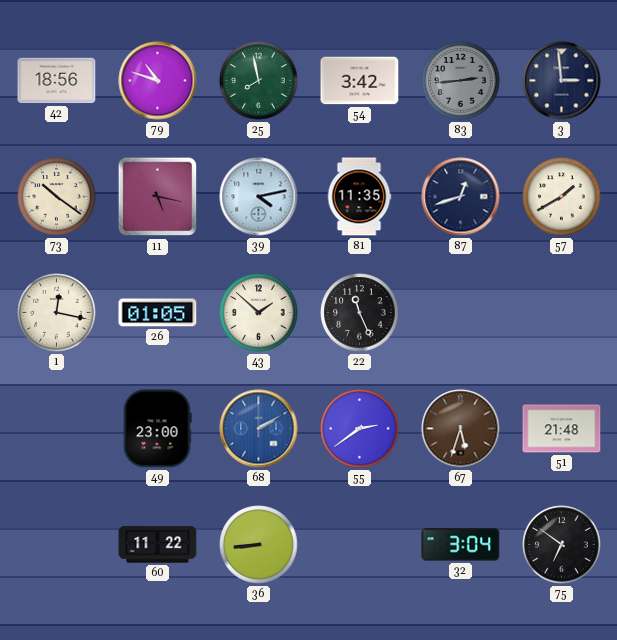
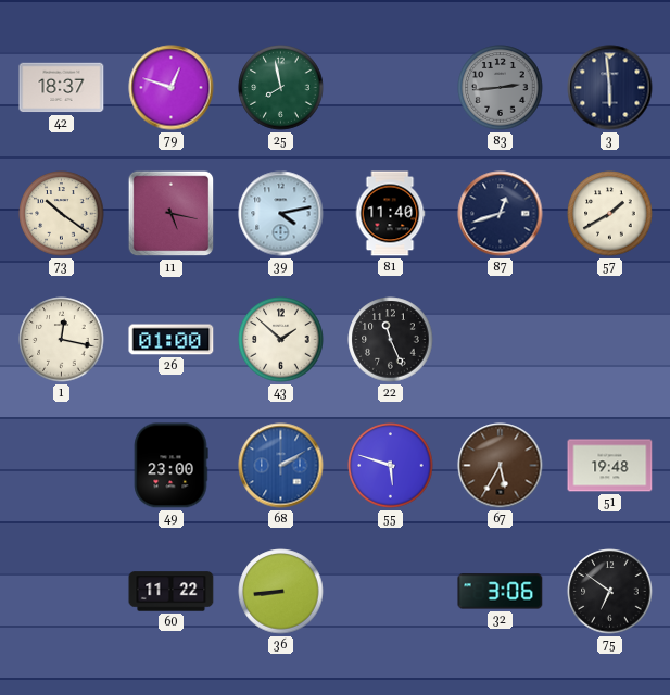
42: 18:56 -> 18:37
79: 10:48 -> 12:48
54: 3:42 -> none
3: 2:59 -> 5:59
81: 11:35 -> 11:40
26: 01:05 -> 01:00
55: 2:39 -> 5:48
67: 5:33 -> 5:35
51: 21:48 -> 19:48
32: 3:04 -> 3:06
